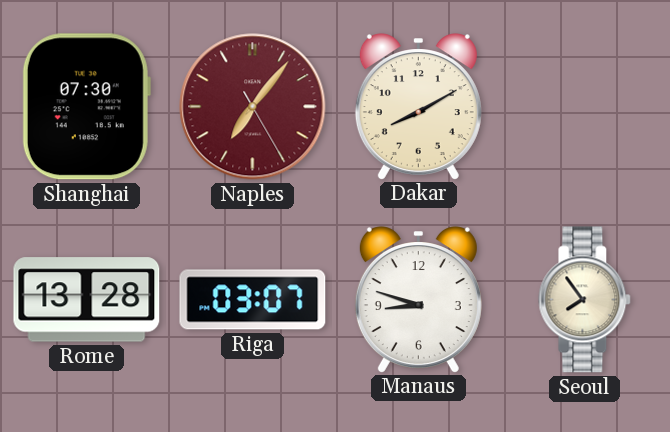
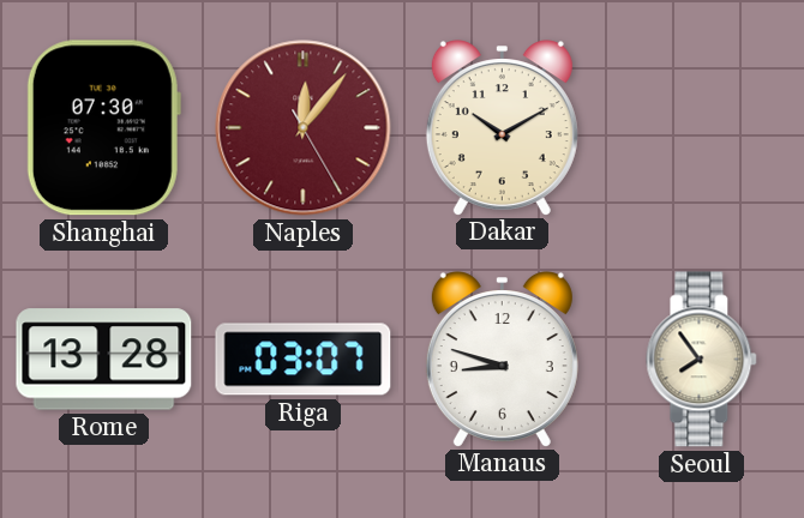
Naples: 7:06 -> 12:06
Dakar: 8:10 -> 10:10
